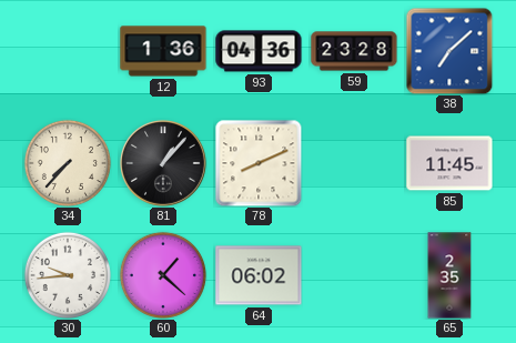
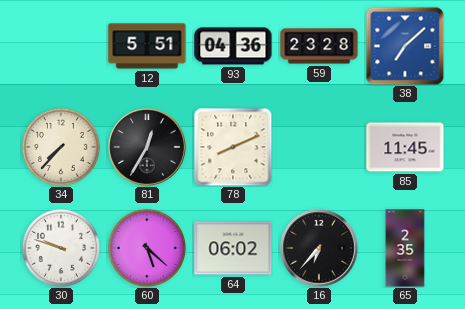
12: 1:36 -> 5:51
81: 1:07 -> 12:35
30: 9:44 -> 9:48
60: 1:22 -> 5:22
16: none -> 6:37
